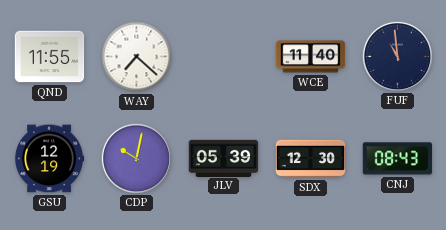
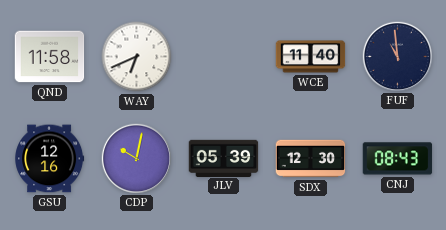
QND: 11:55 -> 11:58
WAY: 7:22 -> 6:41
GSU: 12:19 -> 12:16
